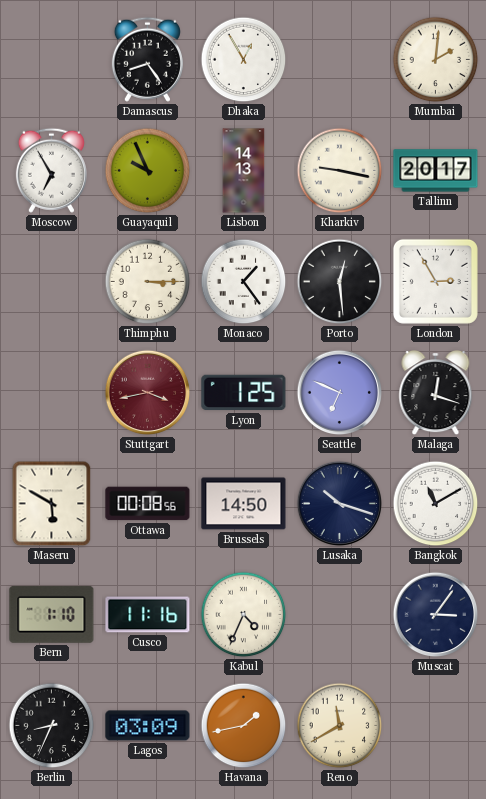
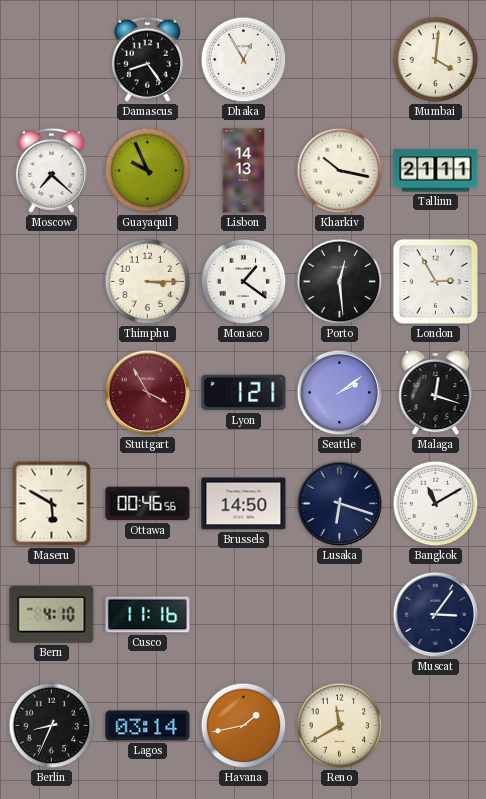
Mumbai: 2:01 -> 4:01
Moscow: 6:55 -> 7:22
Kharkiv: 9:17 -> 10:17
Tallinn: 20:17 -> 21:11
Monaco: 1:24 -> 1:21
Stuttgart: 3:43 -> 3:55
Lyon: 1:25 -> 1:21
Seattle: 6:49 -> 2:09
Ottawa: 00:08 -> 00:46
Lusaka: 10:18 -> 6:18
Bern: 1:10 -> 4:10
Kabul: 4:34 -> none
Lagos: 03:09 -> 03:14
